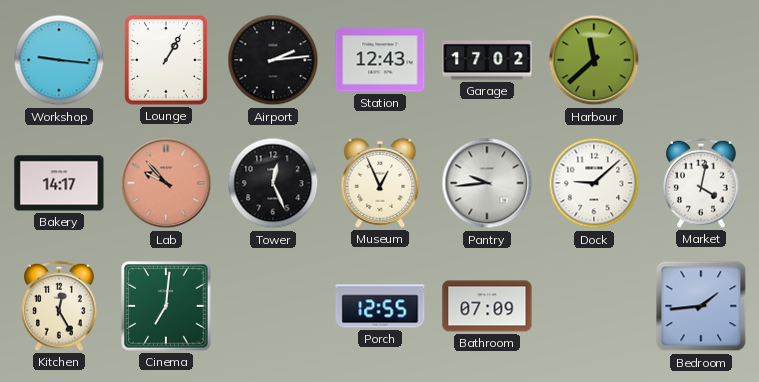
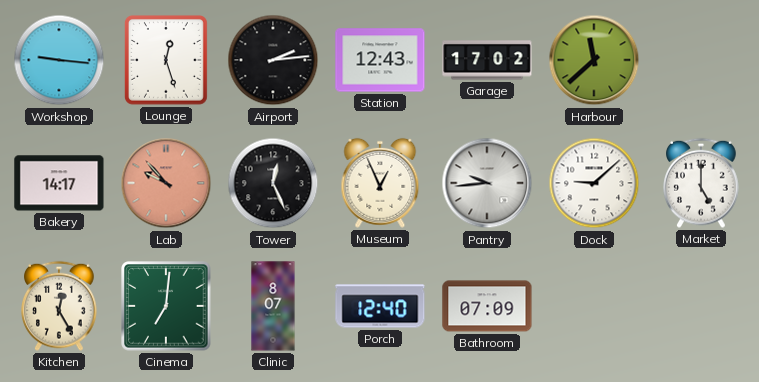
Lounge: 1:05 -> 12:27
Market: 4:02 -> 5:00
Clinic: none -> 8:07
Porch: 12:55 -> 12:40
Bedroom: 1:44 -> none
